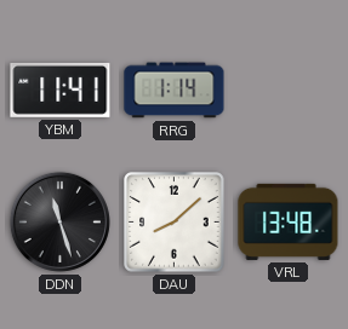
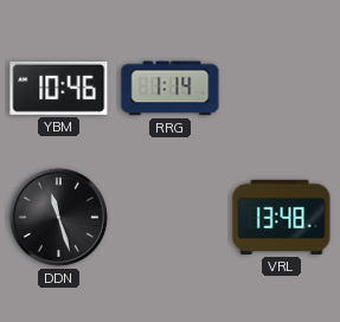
YBM: 11:41 -> 10:46
DAU: 8:08 -> none
